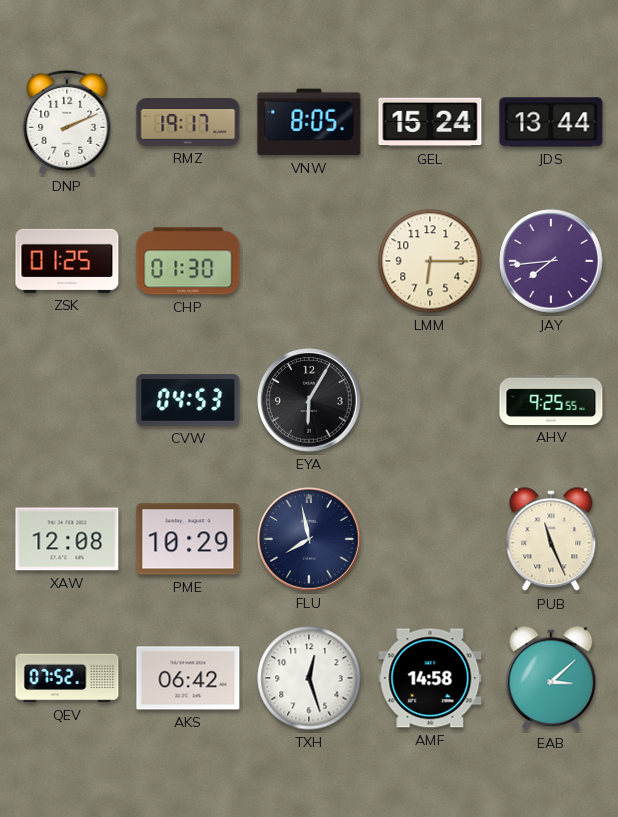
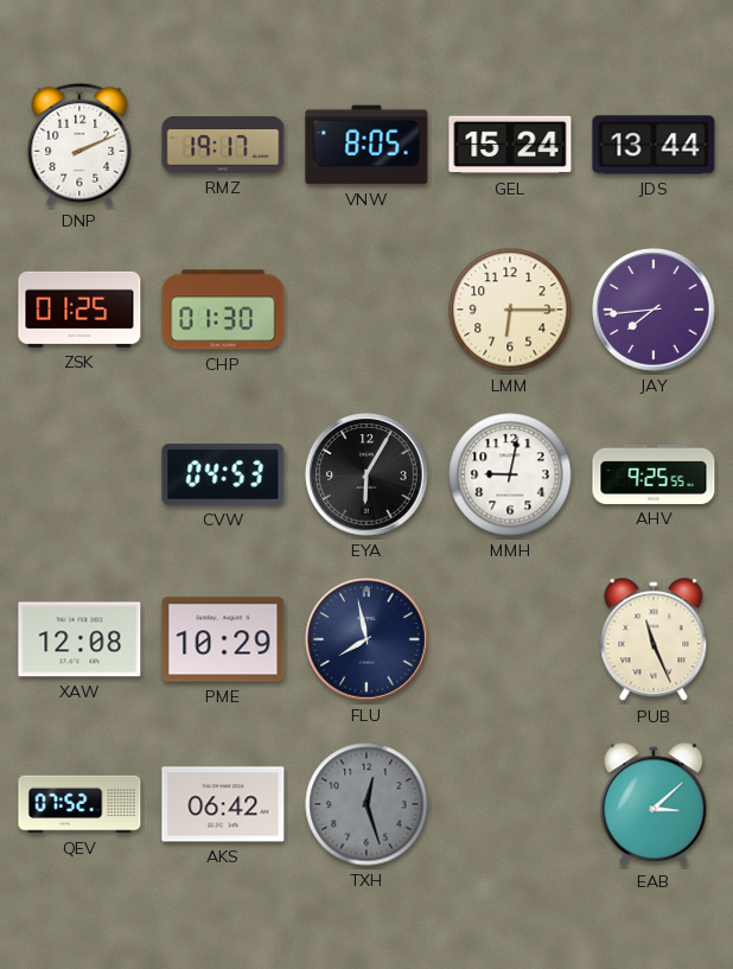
MMH: none -> 9:02
TXH dial: white -> grey
AMF: 14:58 -> none
